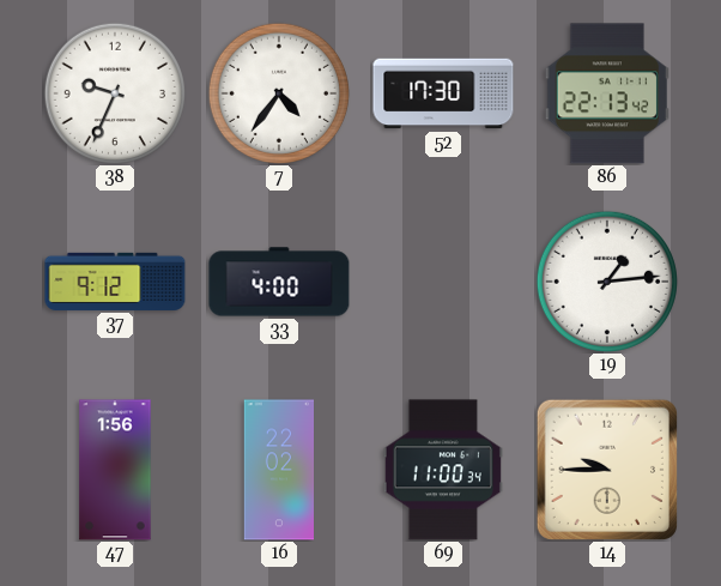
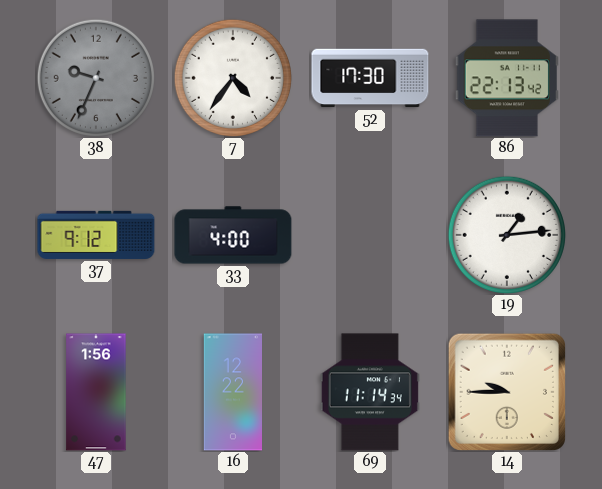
38 dial: white -> grey
16: 22:02 -> 12:22
69: 11:00 -> 11:14
